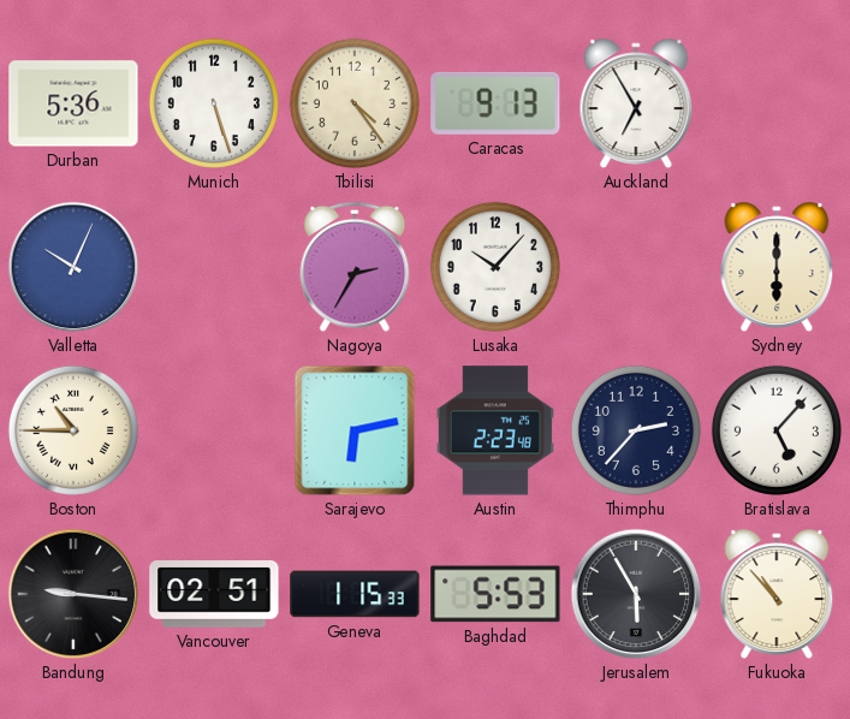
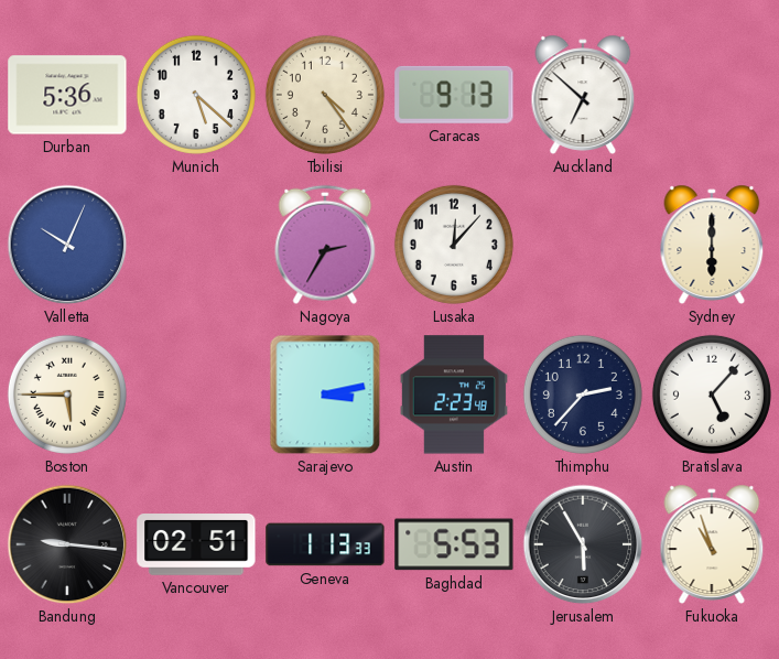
Munich: 5:27 -> 5:22
Auckland: 6:55 -> 6:52
Lusaka: 10:07 -> 12:07
Boston: 10:45 -> 5:45
Sarajevo: 6:13 -> 3:13
Geneva: 1:15 -> 1:13
Fukuoka: 10:53 -> 10:57
